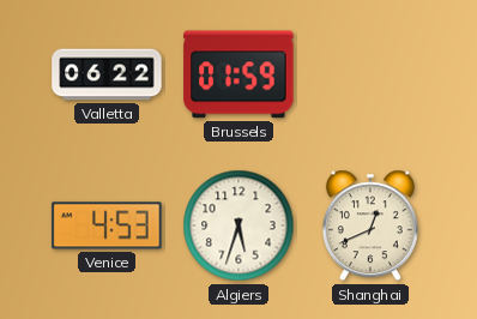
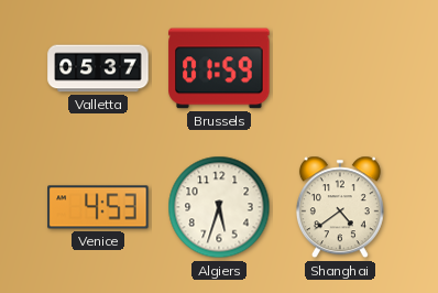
Valletta: 06:22 -> 05:37
Shanghai: 12:41 -> 4:39
